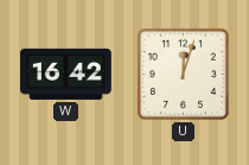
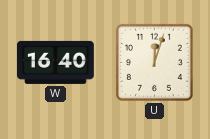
W: 16:42 -> 16:40
